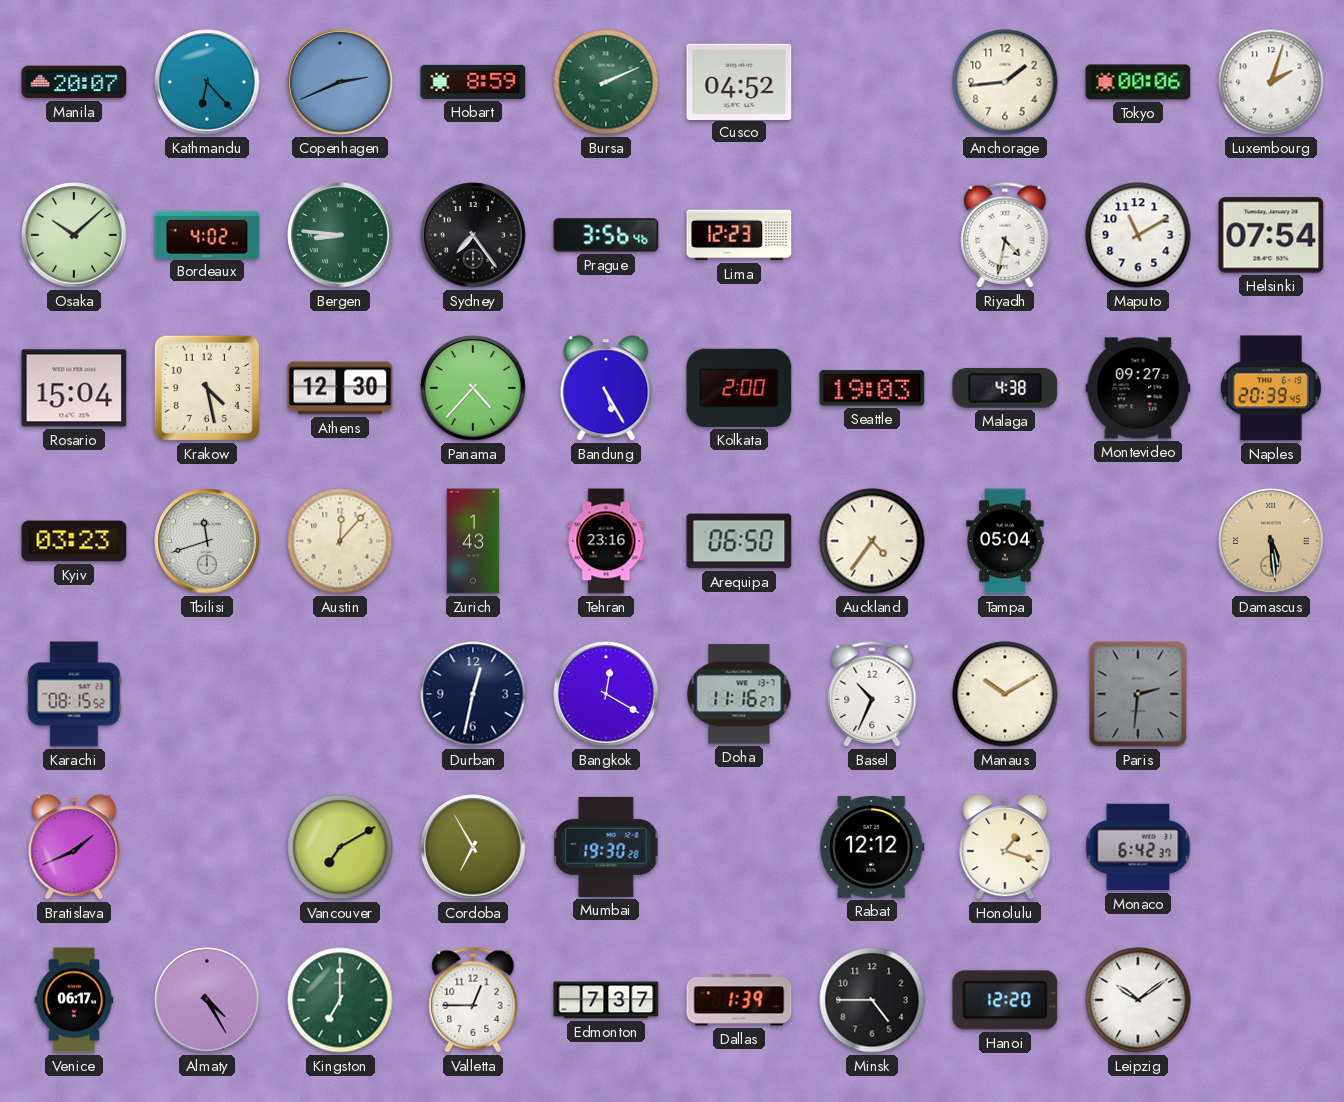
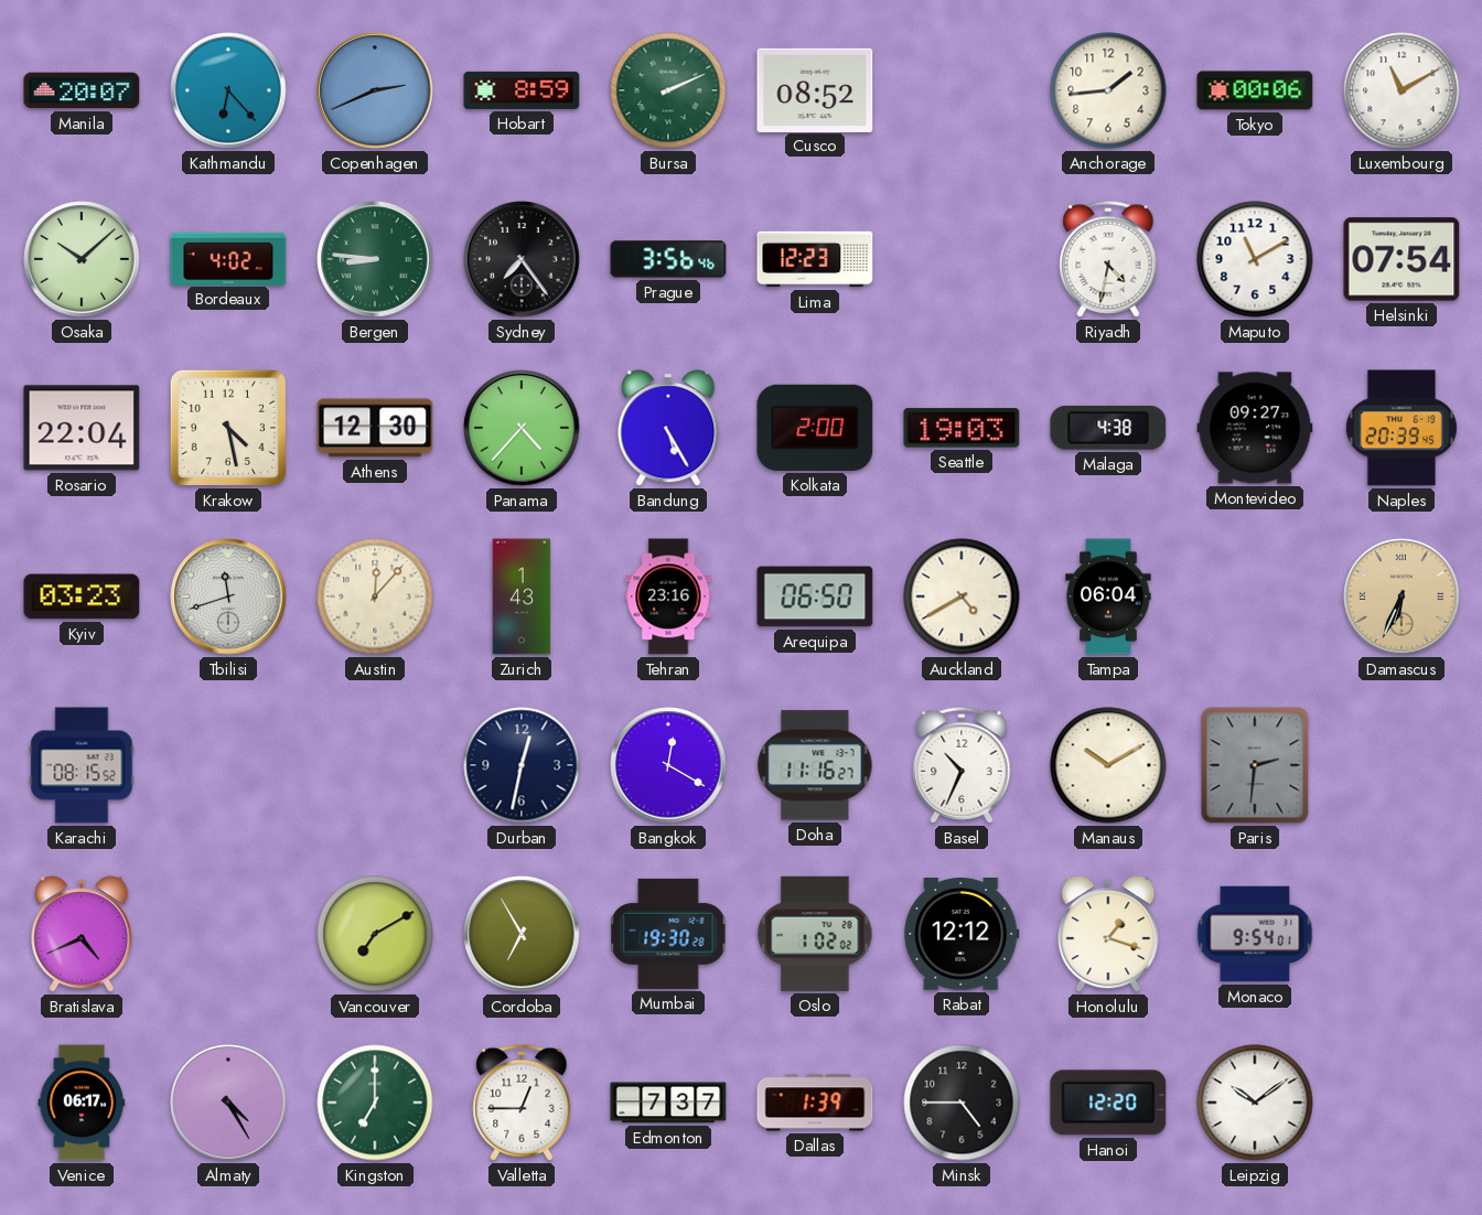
Cusco: 04:52 -> 08:52
Luxembourg: 2:03 -> 11:10
Rosario: 15:04 -> 22:04
Auckland: 4:36 -> 4:40
Tampa: 05:04 -> 06:04
Damascus: 5:29 -> 6:34
Bratislava: 1:41 -> 4:41
Oslo: none -> 1:02
Monaco: 6:42 -> 9:54
